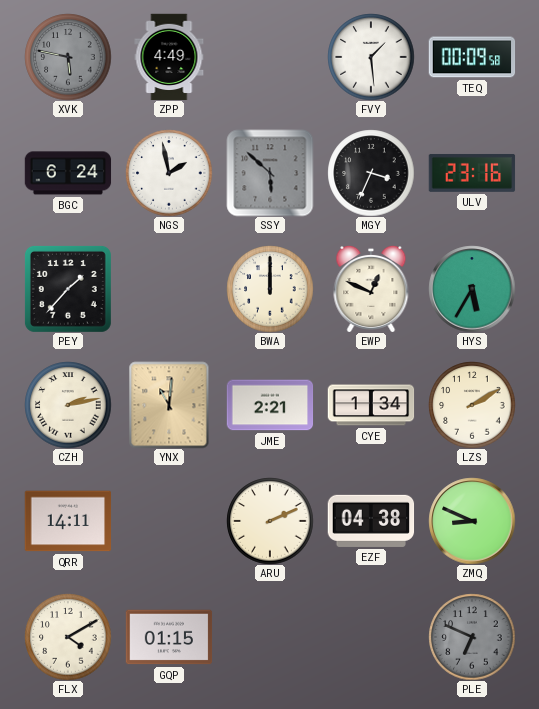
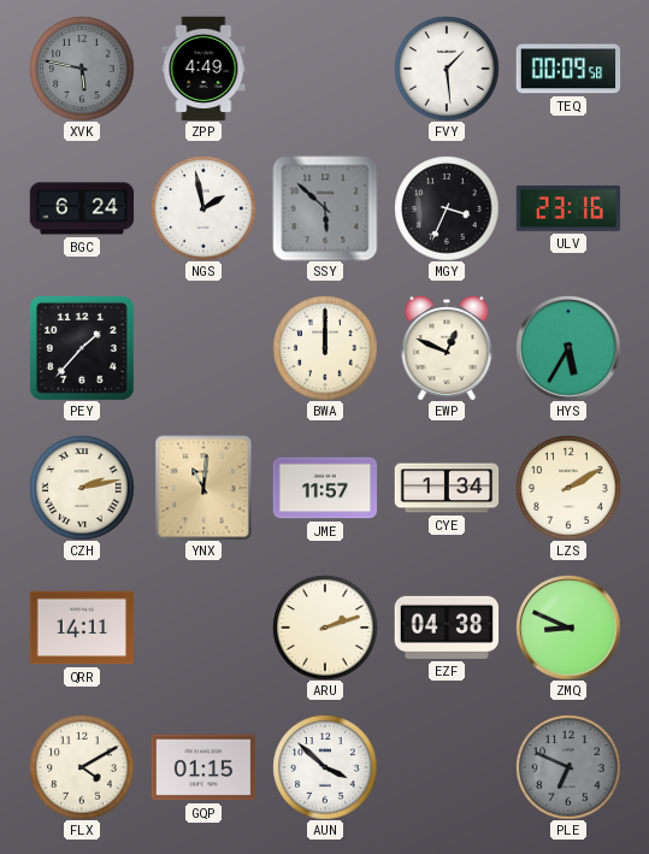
JME: 2:21 -> 11:57
ARU: 2:11 -> 2:12
AUN: none -> 3:52
